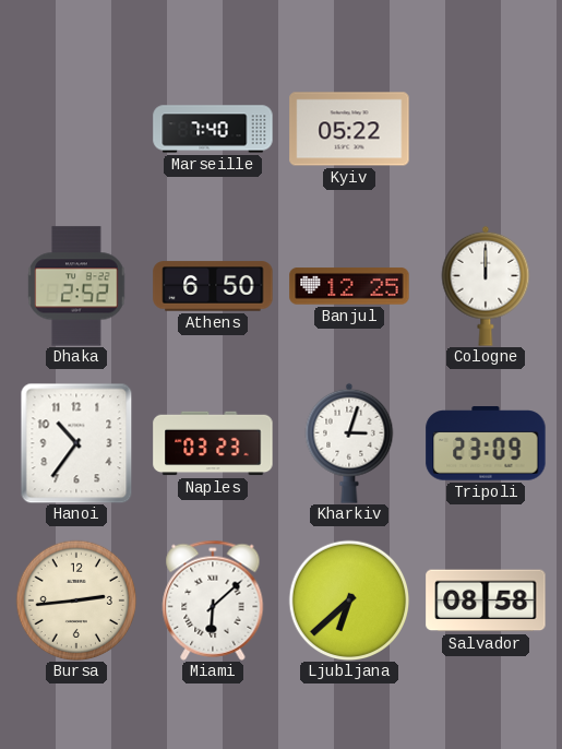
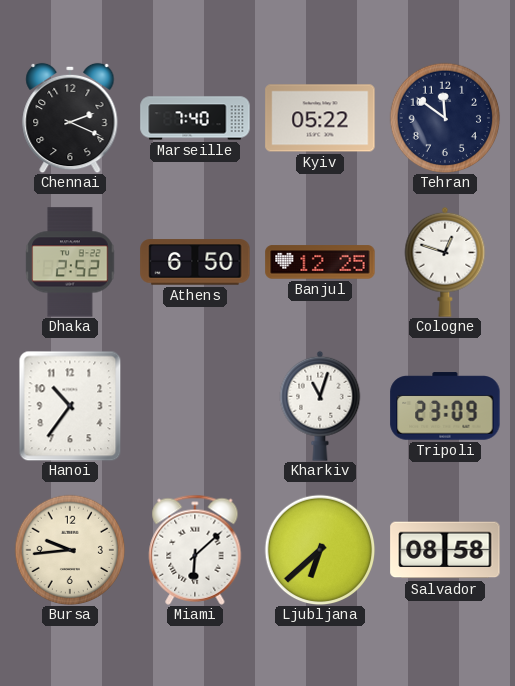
Chennai: none -> 2:19
Tehran: none -> 11:51
Cologne: 12:00 -> 12:48
Naples: 03:23 -> none
Kharkiv: 3:03 -> 11:03
Bursa: 2:44 -> 9:44
